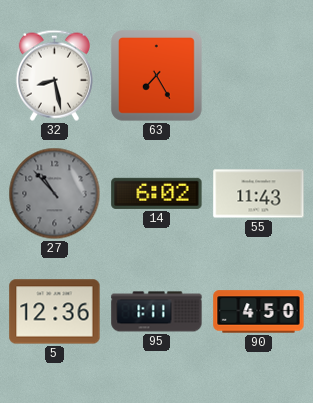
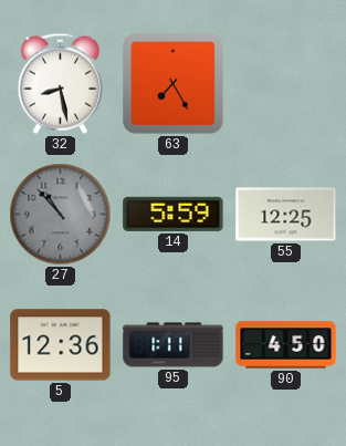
14: 6:02 -> 5:59
55: 11:43 -> 12:25
